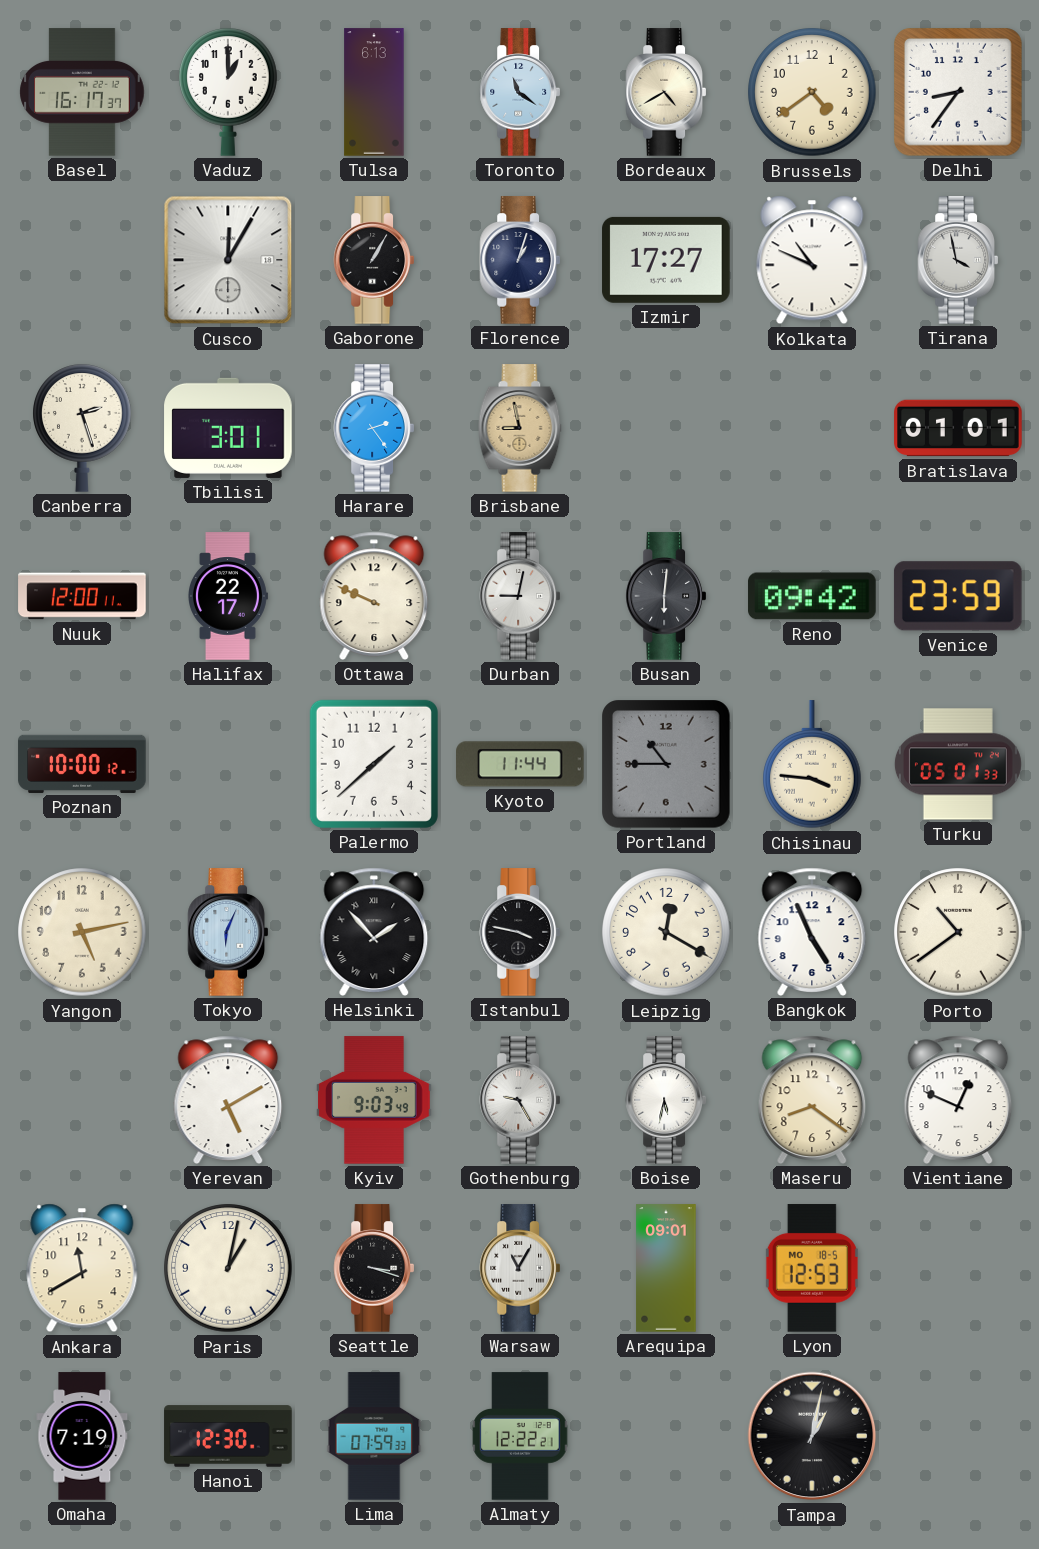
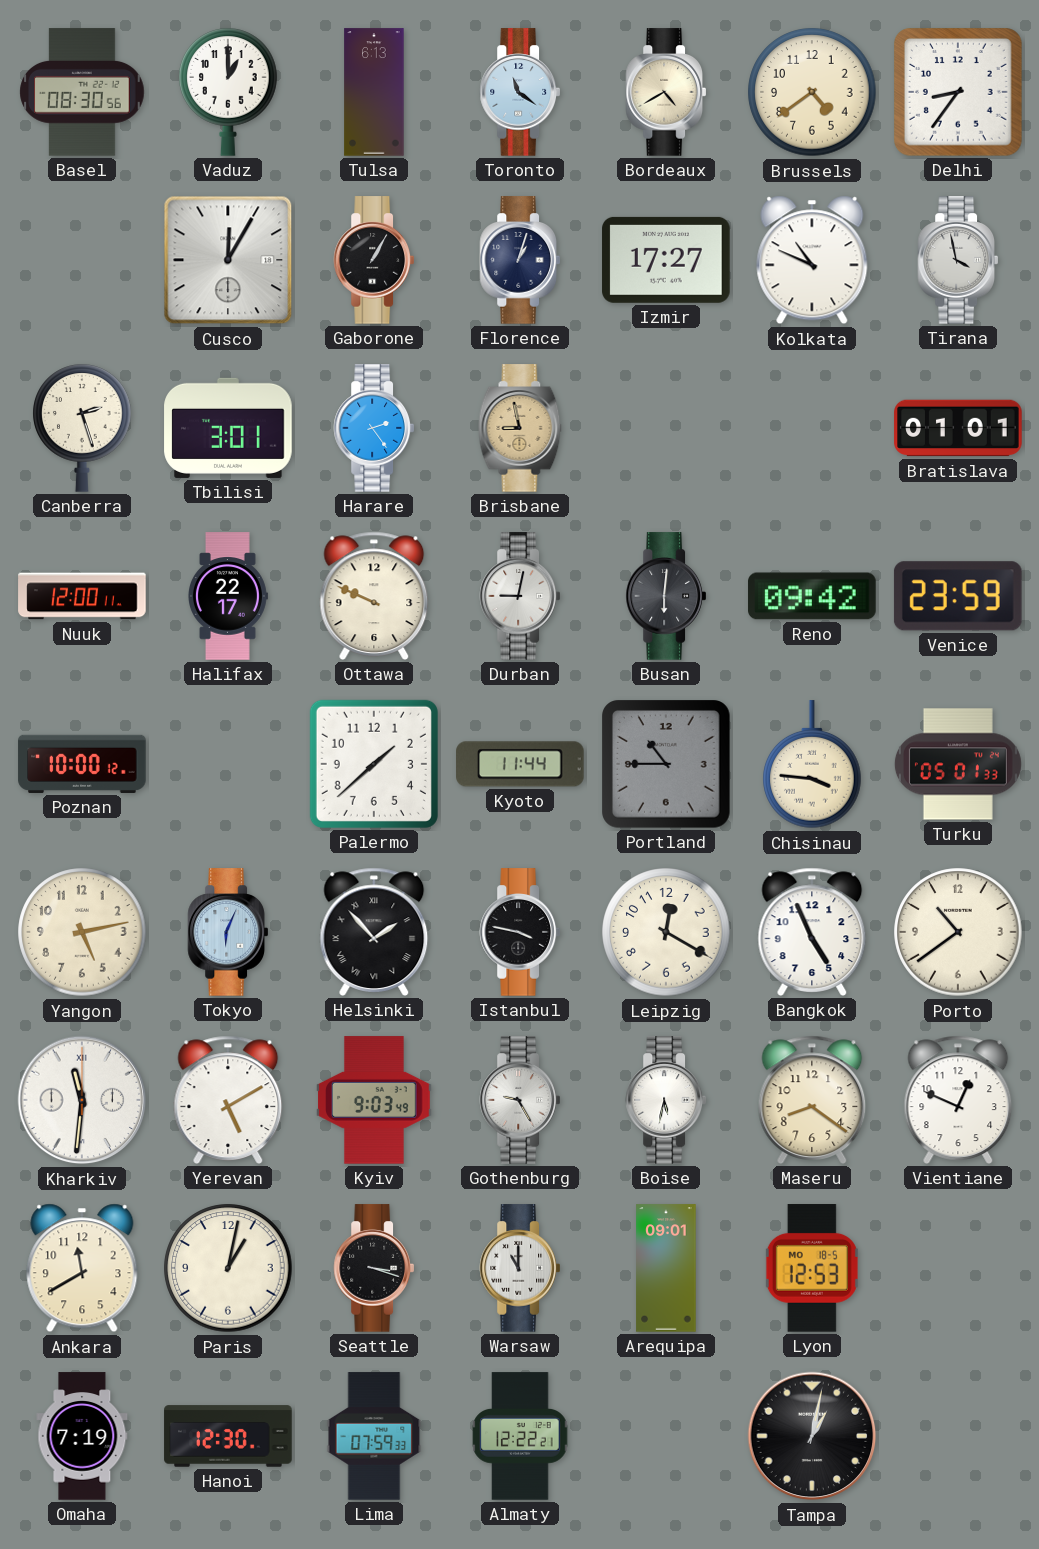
Basel: 16:17 -> 08:30
Kharkiv: none -> 11:31
Warsaw: 11:05 -> 11:00
